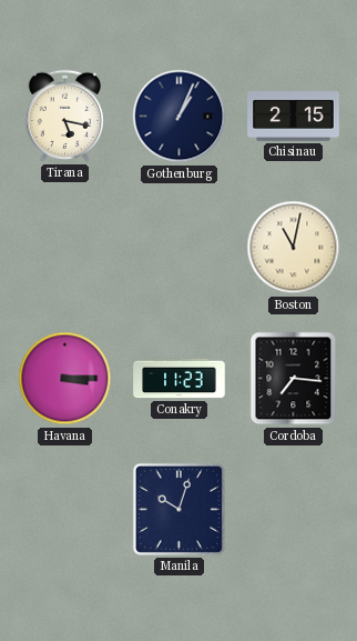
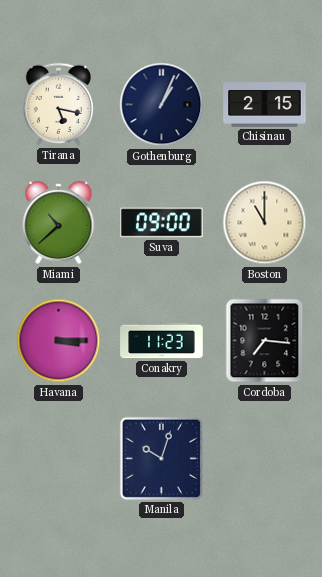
Miami: none -> 10:38
Suva: none -> 09:00
Boston: 11:02 -> 11:00
